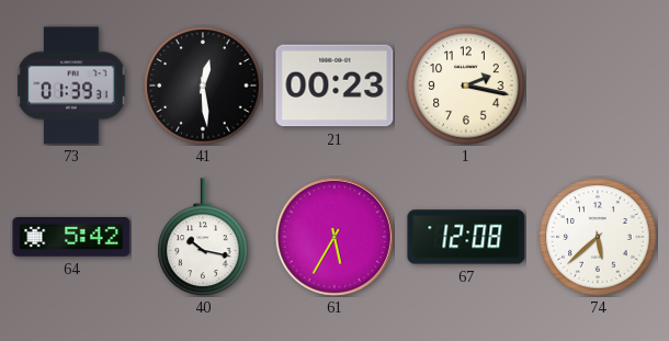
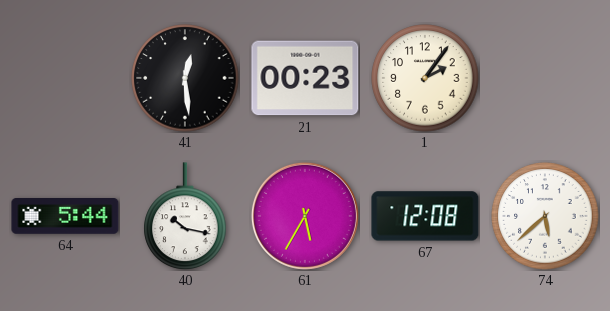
73: 01:39 -> none
1: 2:17 -> 2:06
64: 5:42 -> 5:44
